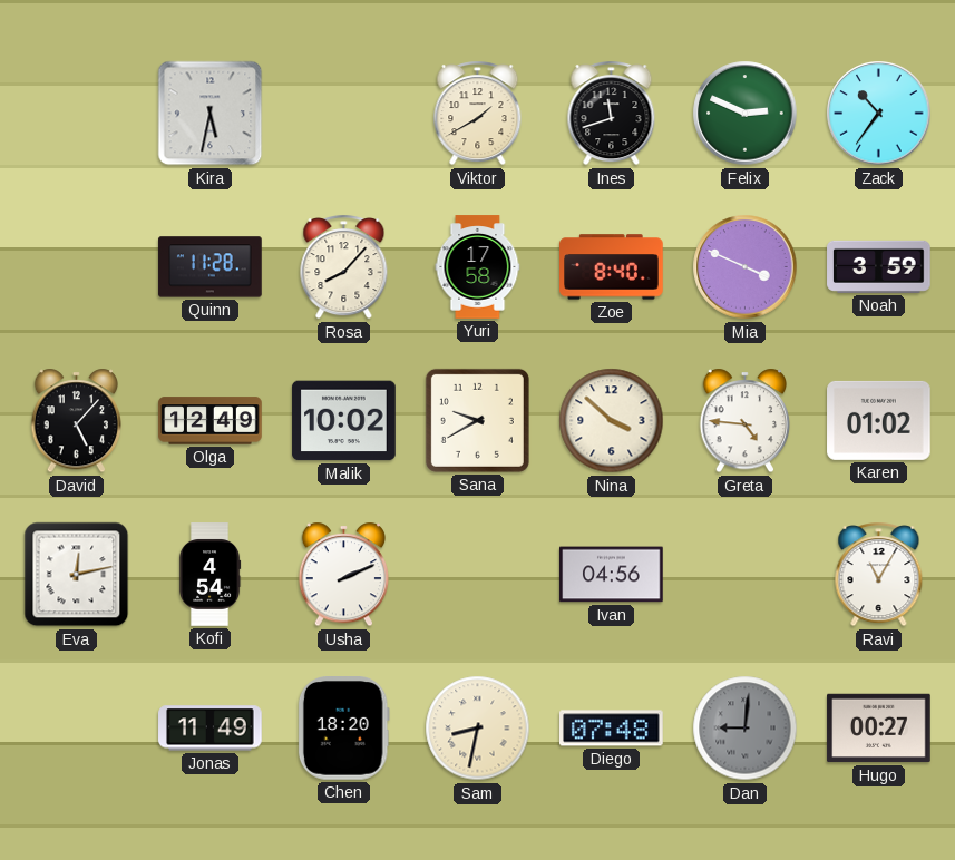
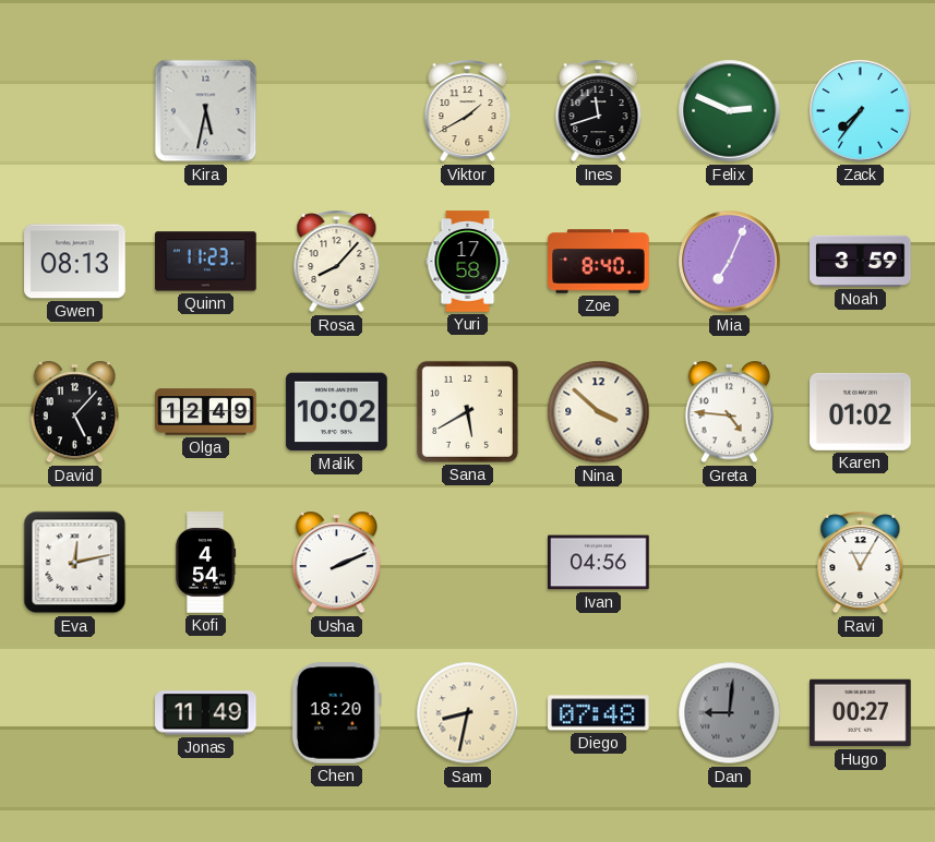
Zack: 10:36 -> 7:36
Gwen: none -> 08:13
Quinn: 11:28 -> 11:23
Mia: 3:49 -> 7:04
Sana: 9:40 -> 5:40
